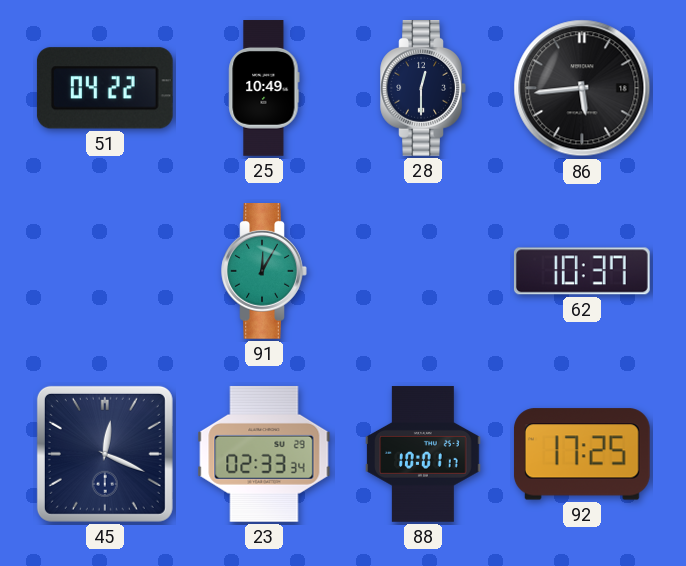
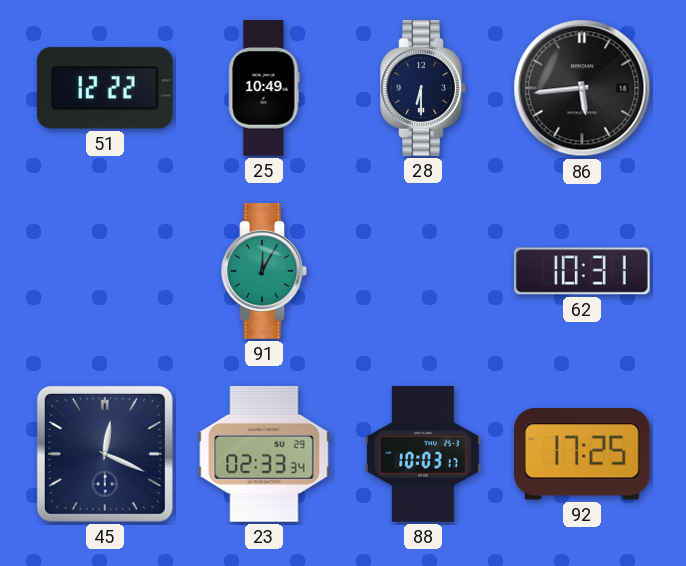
51: 04:22 -> 12:22
28: 12:30 -> 6:30
62: 10:37 -> 10:31
88: 10:01 -> 10:03
